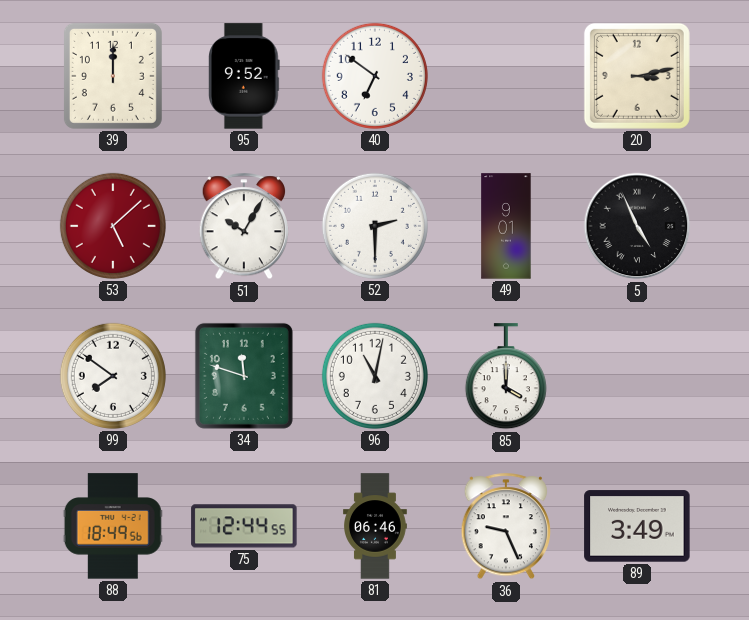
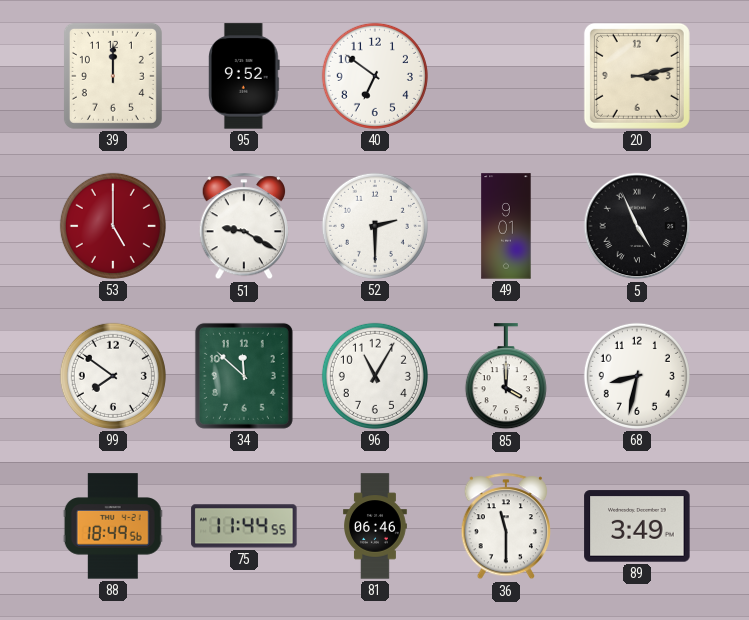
53: 5:08 -> 5:00
51: 10:05 -> 9:20
34: 11:48 -> 11:52
96: 11:02 -> 11:05
68: none -> 8:32
75: 12:44 -> 11:44
36: 9:26 -> 11:30
